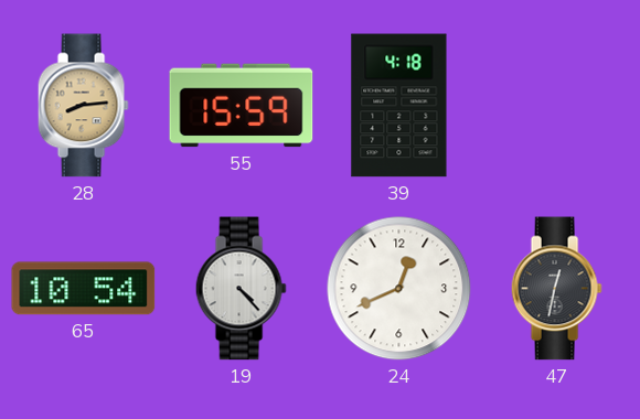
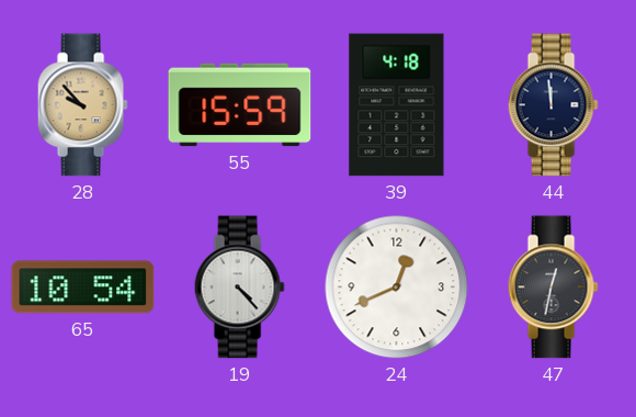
28: 8:14 -> 9:53
44: none -> 11:59
